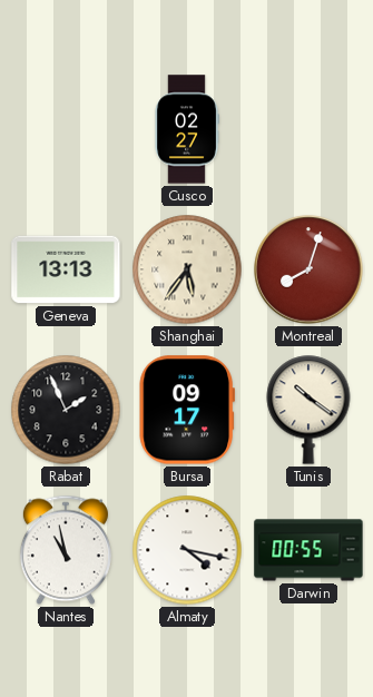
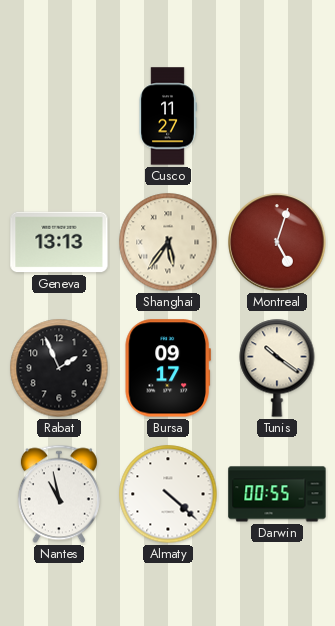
Cusco: 02:27 -> 11:27
Montreal: 8:03 -> 5:03
Almaty: 4:17 -> 4:22
